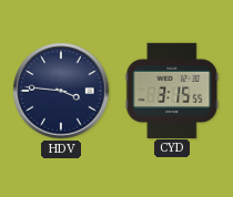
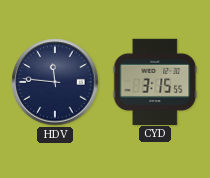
HDV: 3:46 -> 11:46
